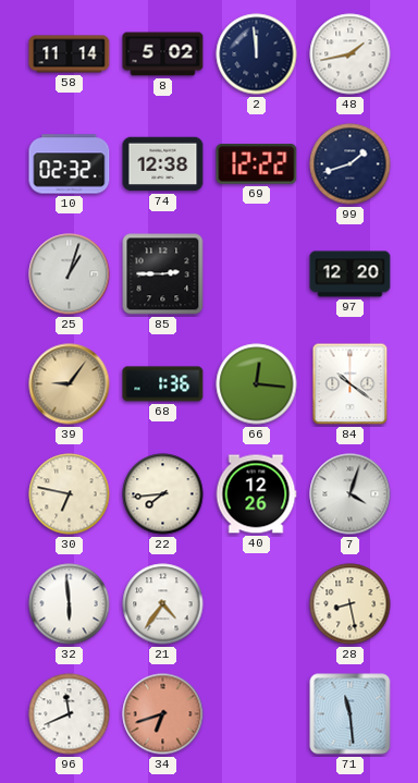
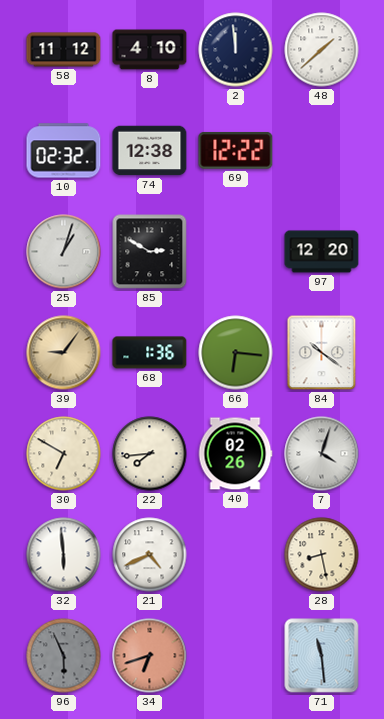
58: 11:14 -> 11:12
8: 5:02 -> 4:10
48: 1:43 -> 1:38
99: 1:42 -> none
85: 2:45 -> 2:50
66: 12:16 -> 6:16
30: 6:47 -> 6:50
40: 12:26 -> 02:26
21: 4:36 -> 4:41
96: 11:41 -> 5:56
96 dial: white -> grey
